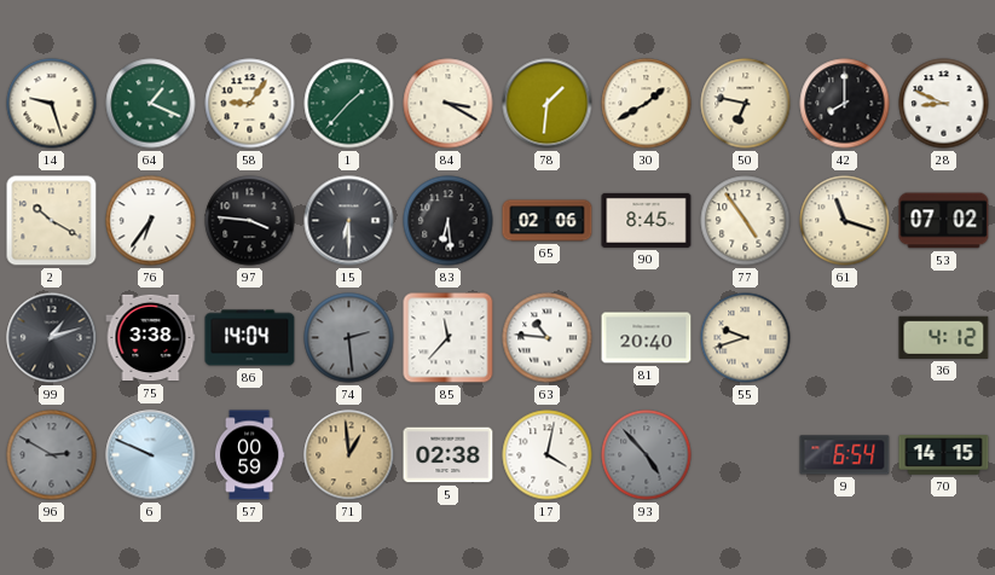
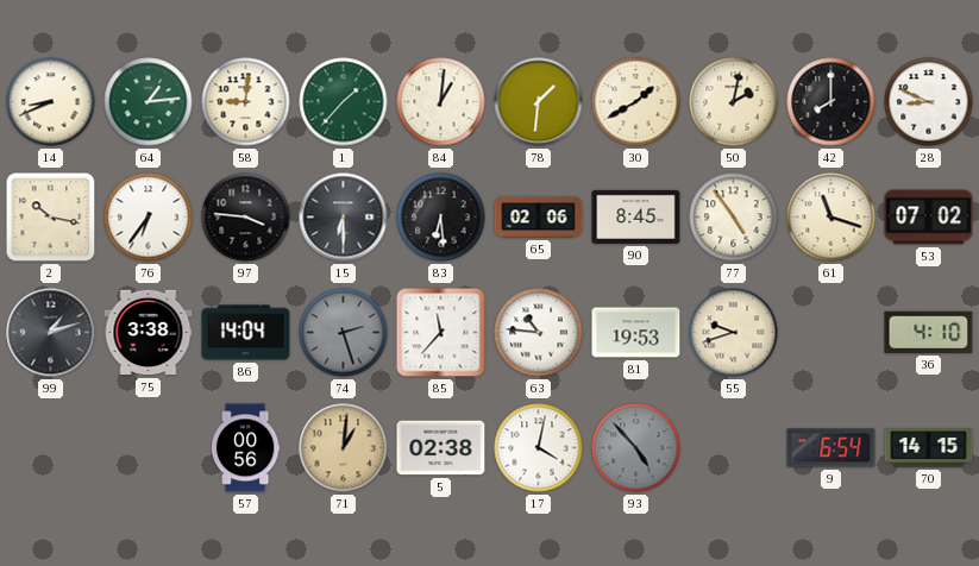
14: 9:27 -> 8:41
64: 1:19 -> 1:14
58: 9:06 -> 9:01
84: 3:20 -> 1:01
50: 6:47 -> 2:02
2: 10:20 -> 10:17
74: 2:29 -> 2:27
81: 20:40 -> 19:53
36: 4:12 -> 4:10
96: 2:50 -> none
6: 9:49 -> none
57: 00:59 -> 00:56
71: 12:59 -> 1:01
